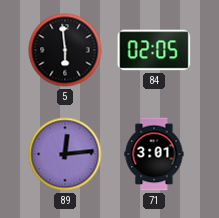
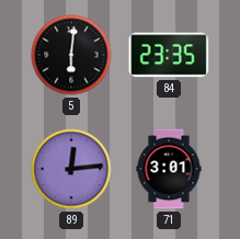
5: 5:59 -> 6:01
84: 02:05 -> 23:35
